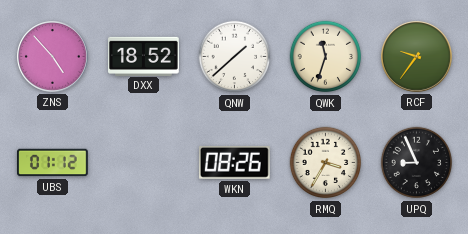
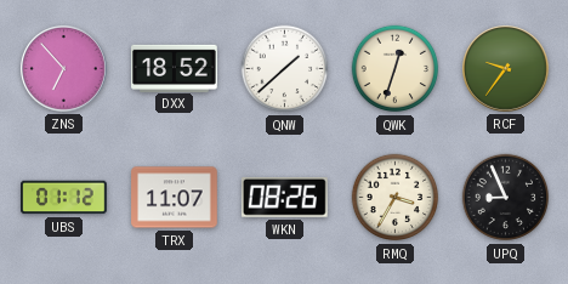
ZNS: 4:53 -> 6:53
QWK: 11:33 -> 12:33
TRX: none -> 11:07
